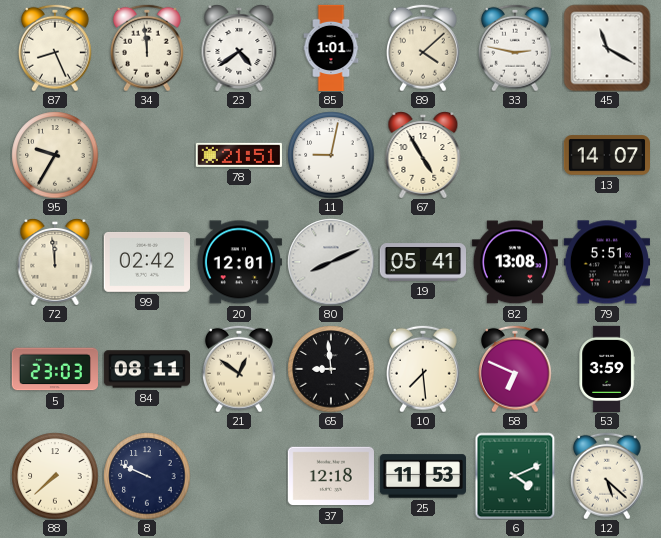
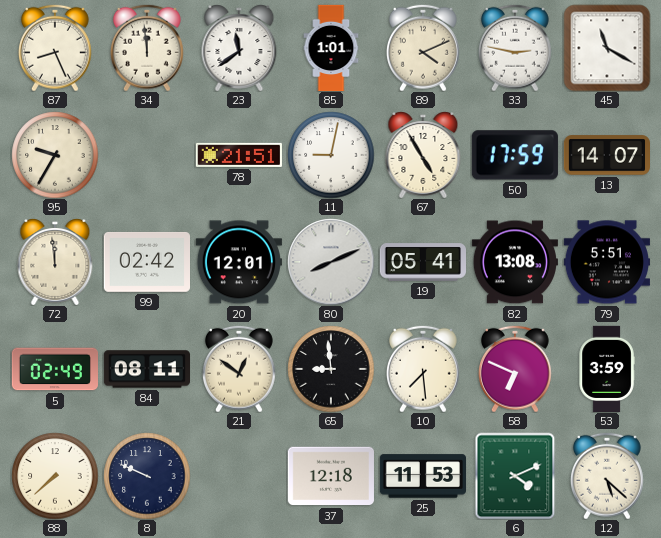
23: 4:39 -> 11:39
89: 4:08 -> 4:11
50: none -> 17:59
5: 23:03 -> 02:49
